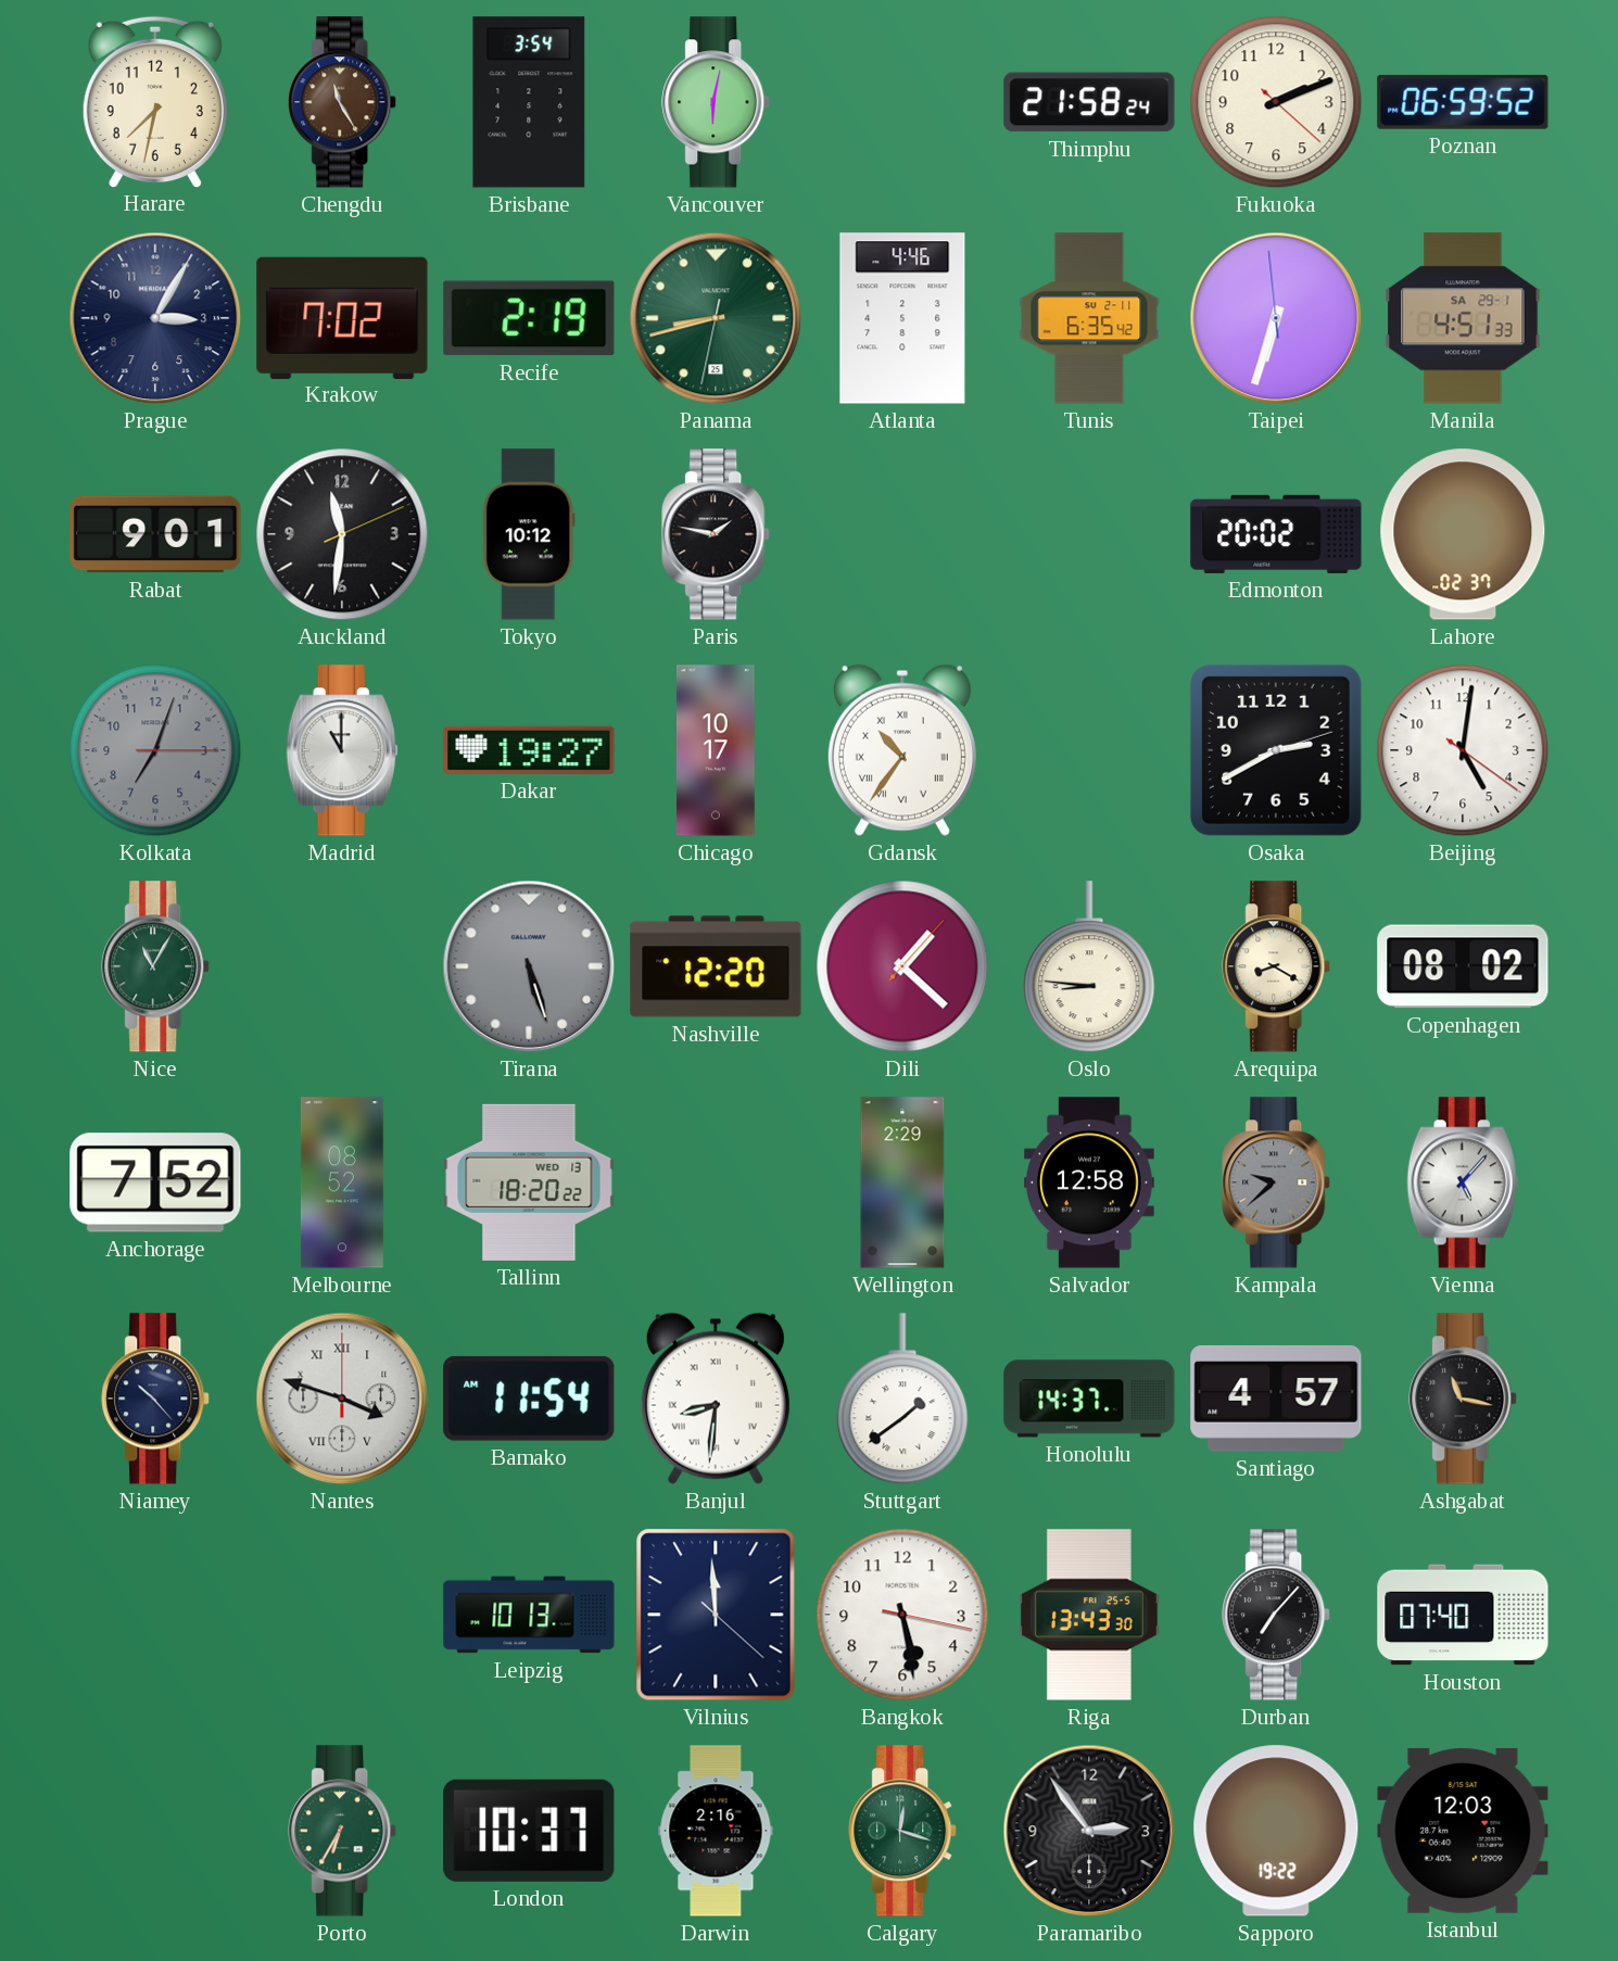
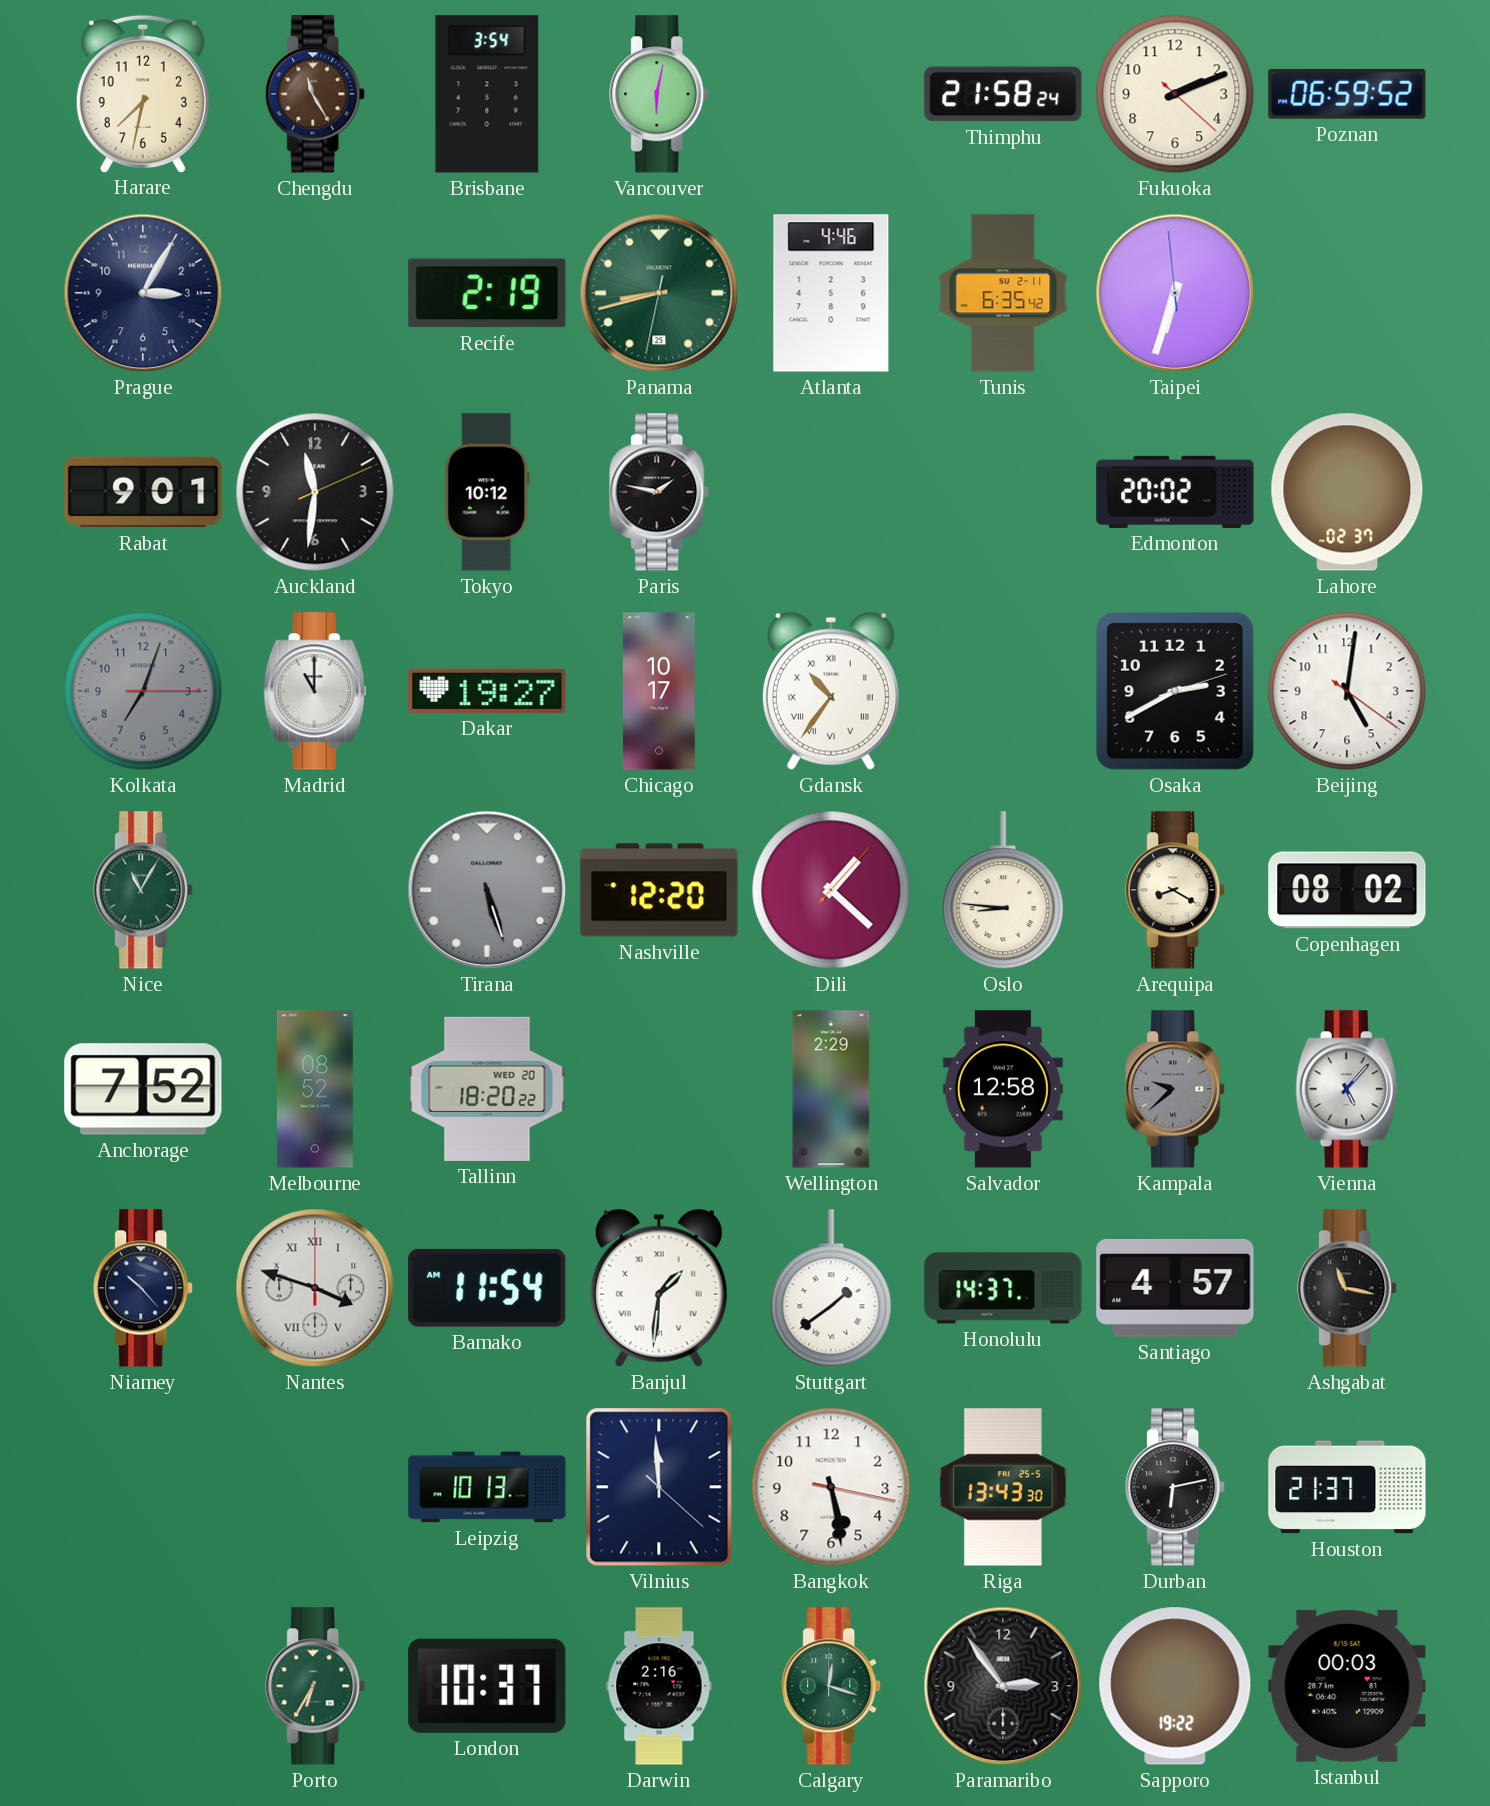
Krakow: 7:02 -> none
Manila: 4:51 -> none
Tallinn date: WED 13 -> WED 20
Banjul: 8:31 -> 1:31
Durban: 7:07 -> 6:13
Houston: 07:40 -> 21:37
Istanbul: 12:03 -> 00:03
